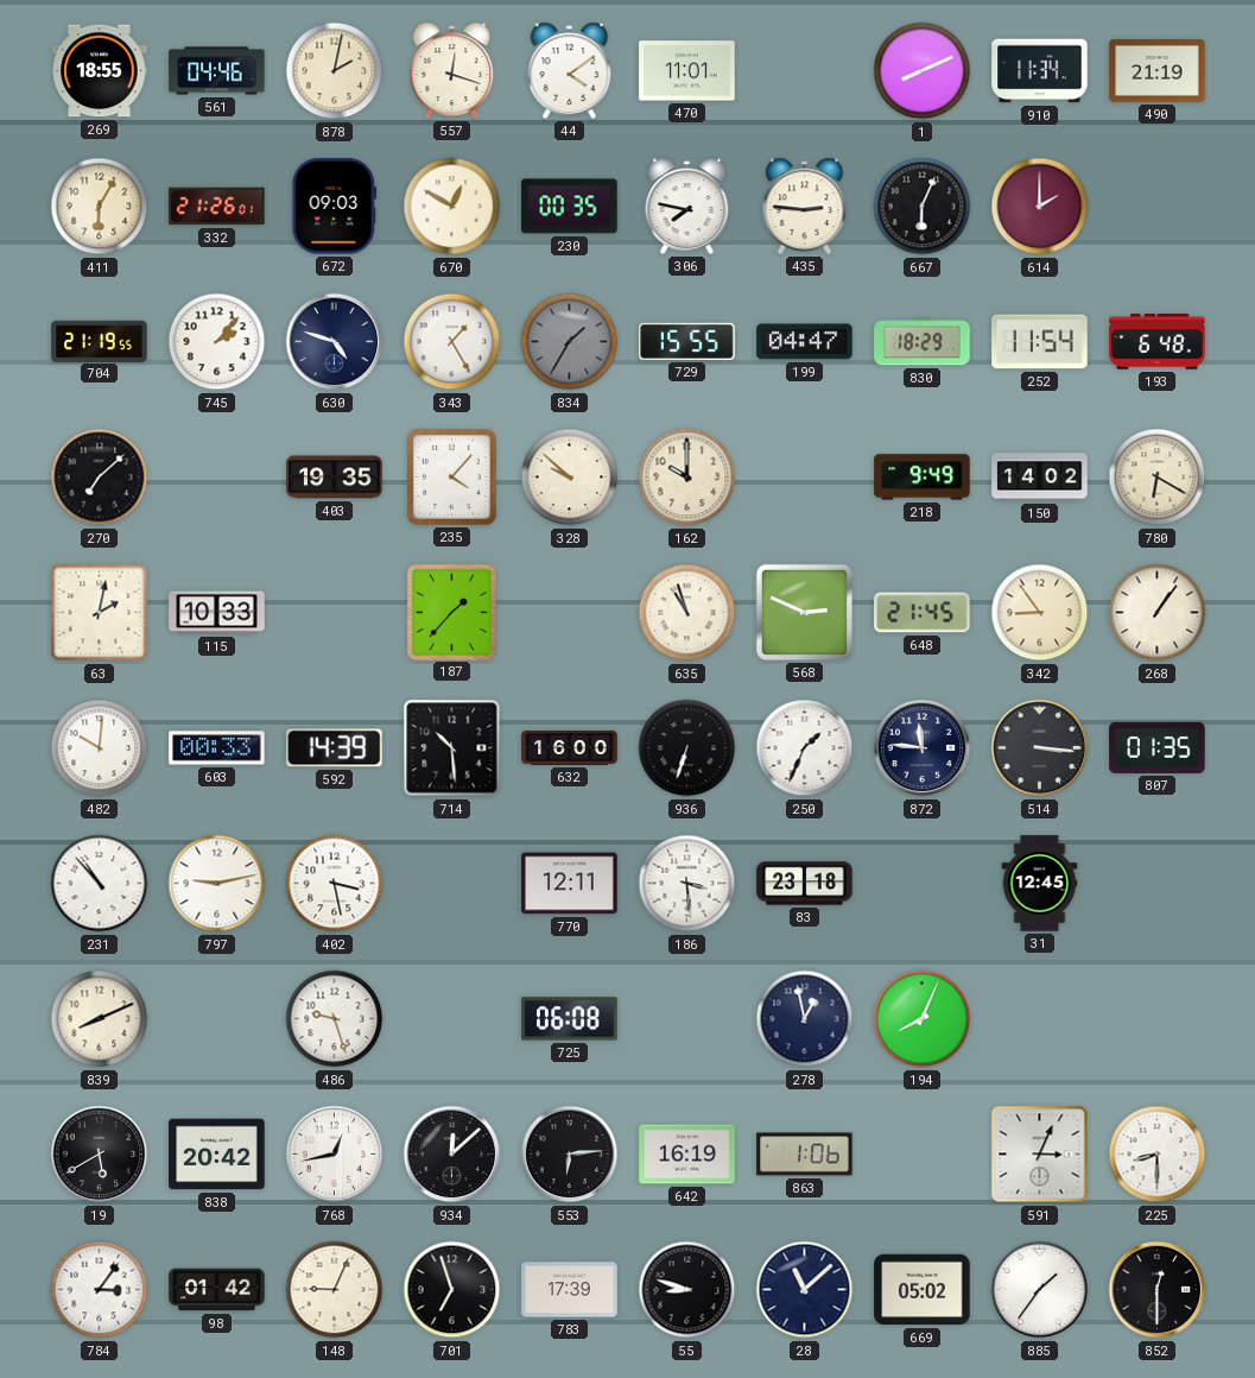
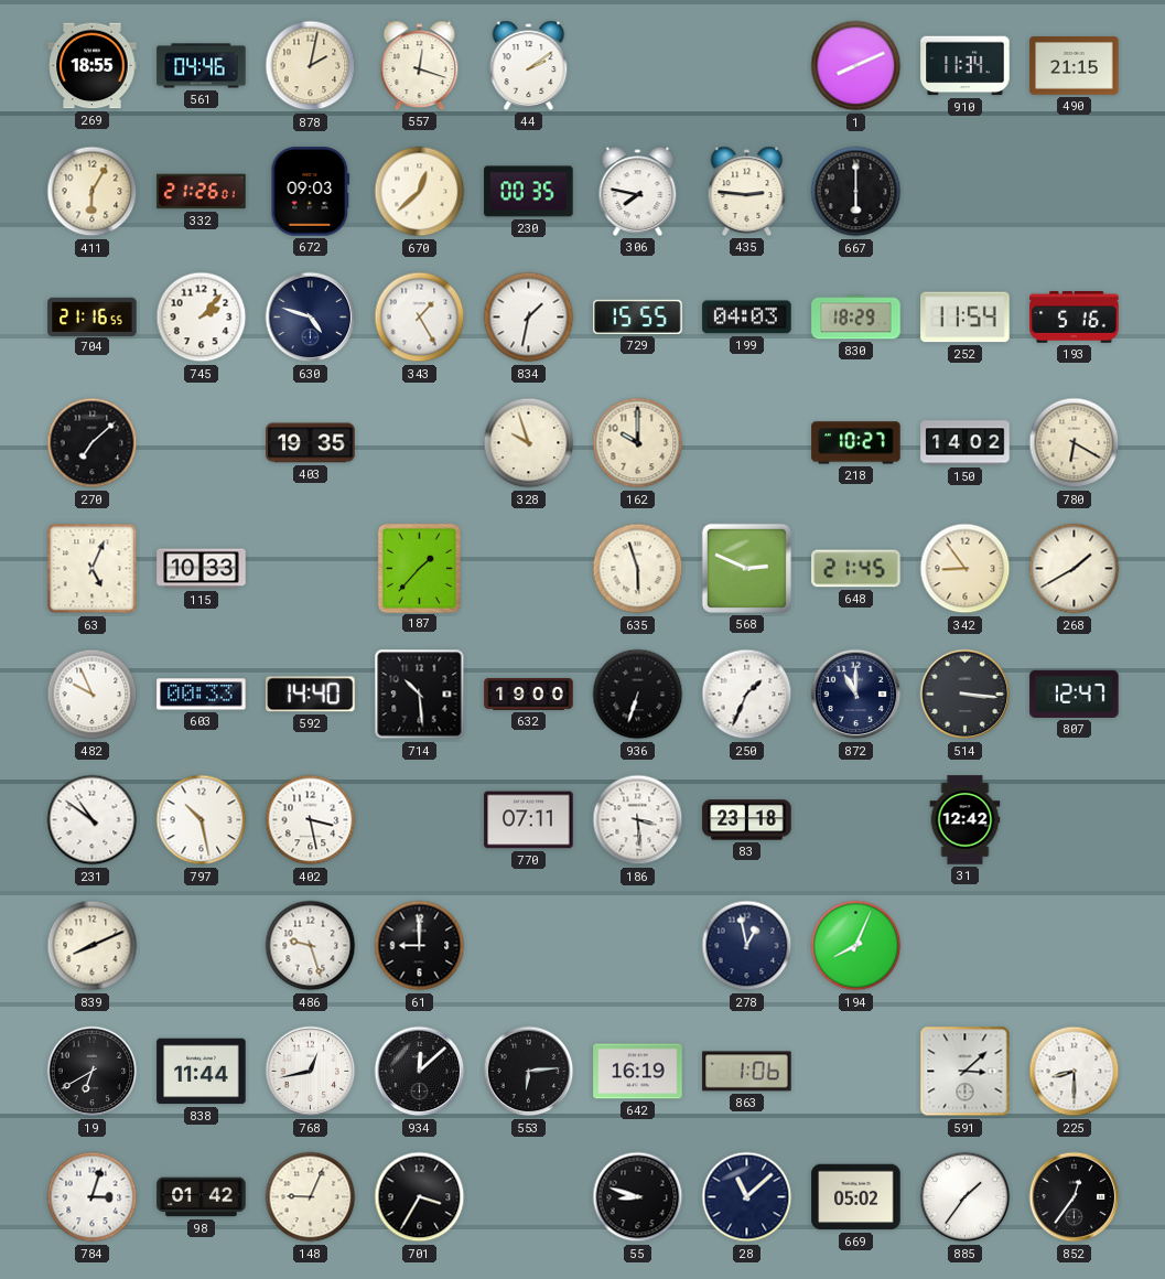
44: 4:09 -> 2:09
470: 11:01 -> none
490: 21:19 -> 21:15
670: 12:50 -> 12:38
667: 6:04 -> 6:00
614: 2:00 -> none
704: 21:19 -> 21:16
834: 1:35 -> 1:32
834 dial: grey -> white
199: 04:47 -> 04:03
193: 6:48 -> 5:16
235: 4:07 -> none
328: 9:52 -> 9:57
218: 9:49 -> 10:27
63: 2:02 -> 5:04
635: 10:57 -> 5:57
268: 1:06 -> 1:40
482: 10:01 -> 9:56
592: 14:39 -> 14:40
632: 16:00 -> 19:00
872: 11:46 -> 11:00
807: 01:35 -> 12:47
231: 10:53 -> 10:51
797: 9:13 -> 10:28
770: 12:11 -> 07:11
31: 12:45 -> 12:42
61: none -> 9:00
725: 06:08 -> none
19: 5:40 -> 6:40
838: 20:42 -> 11:44
591: 3:04 -> 3:08
784: 3:06 -> 3:03
701: 6:57 -> 3:35
783: 17:39 -> none
852: 12:30 -> 12:36
